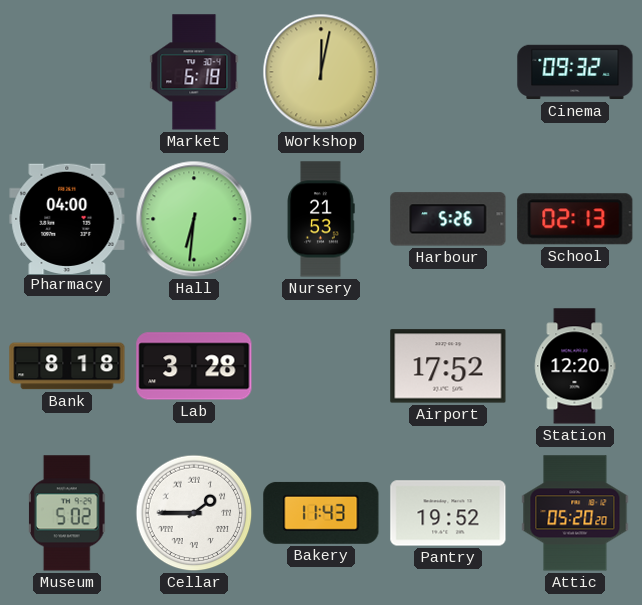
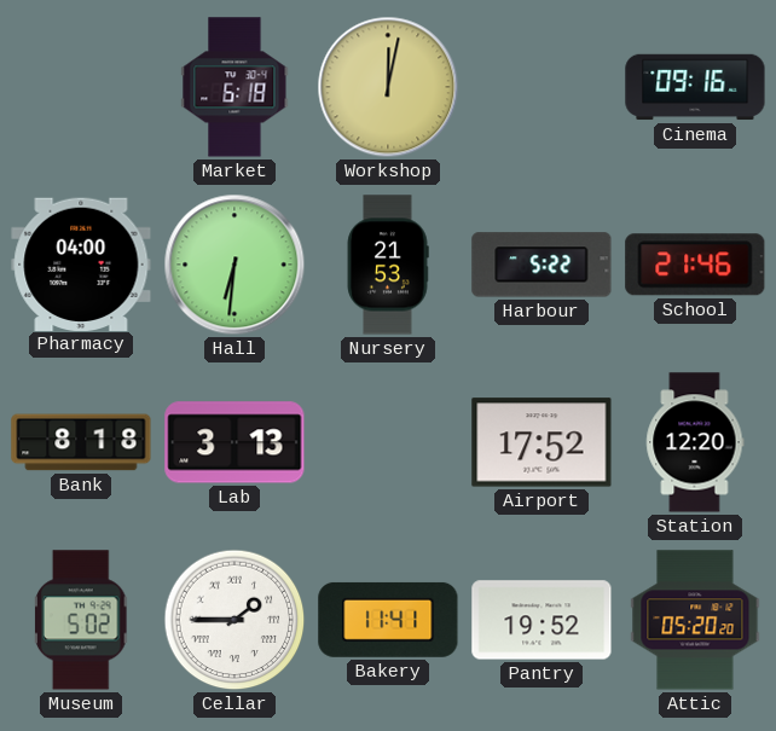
Cinema: 09:32 -> 09:16
Harbour: 5:26 -> 5:22
School: 02:13 -> 21:46
Lab: 3:28 -> 3:13
Bakery: 11:43 -> 11:41
